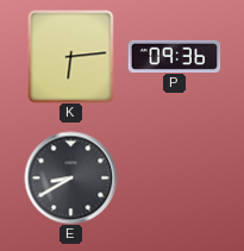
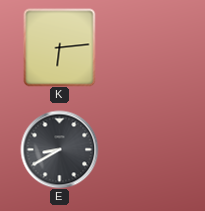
P: 09:36 -> none
